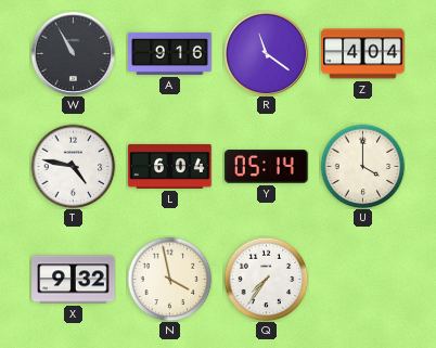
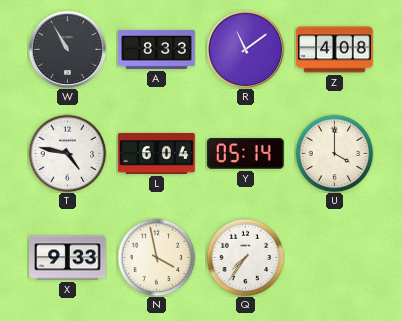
A: 9:16 -> 8:33
R: 11:21 -> 11:09
Z: 4:04 -> 4:08
X: 9:32 -> 9:33
